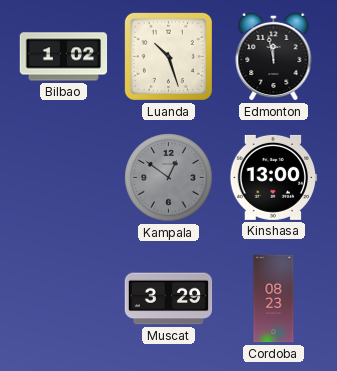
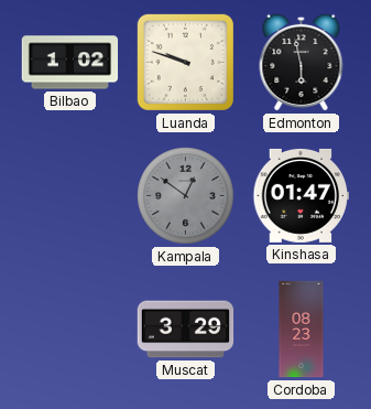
Luanda: 10:27 -> 9:48
Edmonton: 11:58 -> 5:58
Kinshasa: 13:00 -> 01:47
